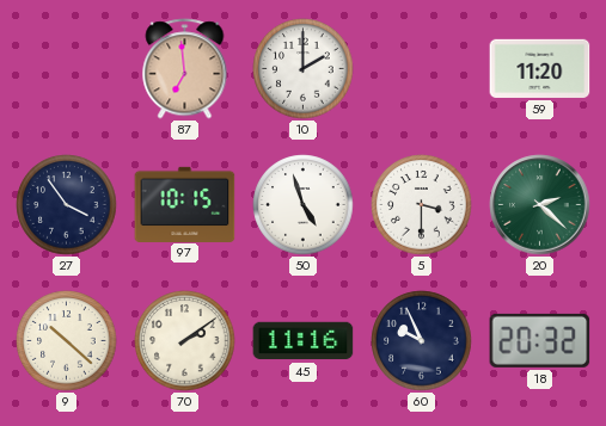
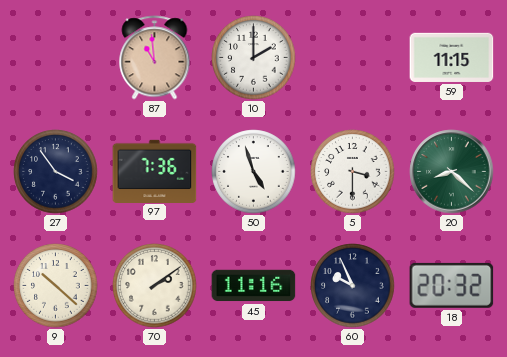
87: 6:59 -> 10:59
59: 11:20 -> 11:15
97: 10:15 -> 7:36
20: 2:22 -> 8:22
